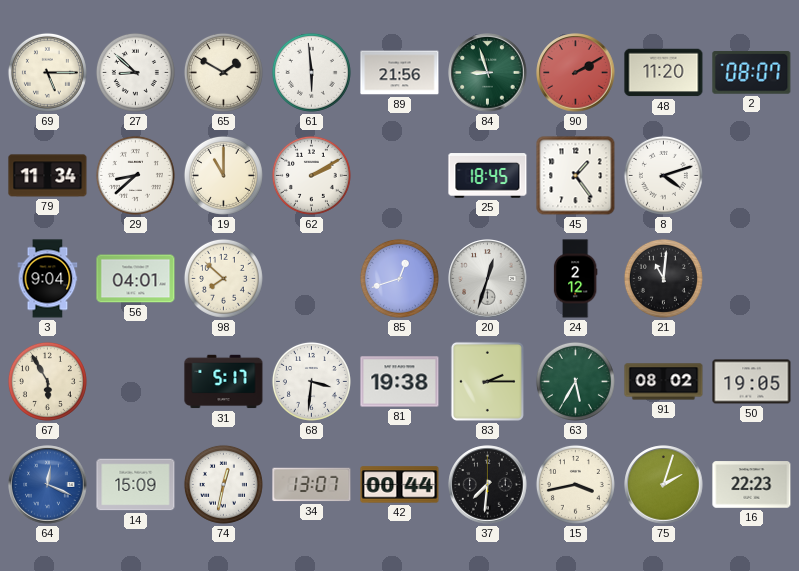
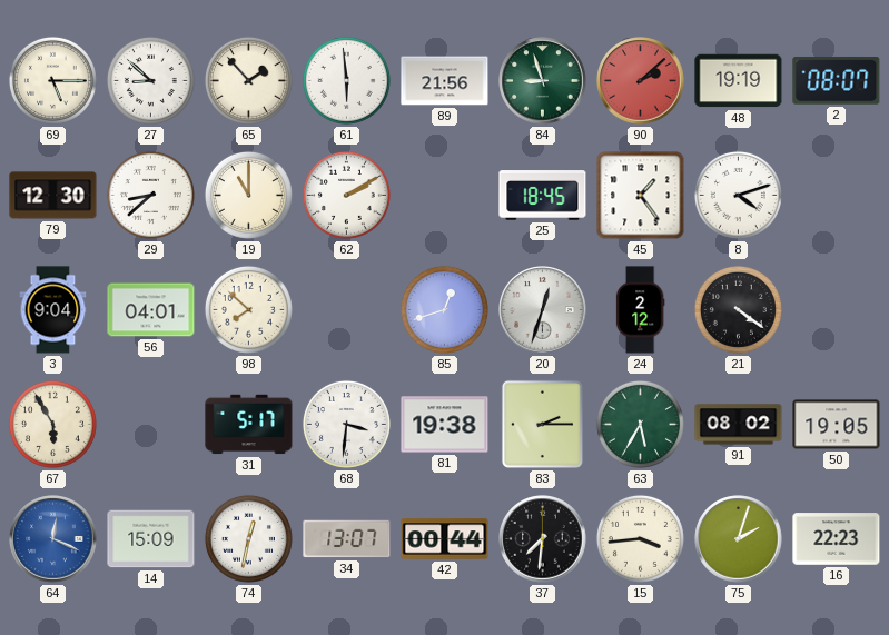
65: 1:50 -> 1:53
90: 2:10 -> 2:08
48: 11:20 -> 19:19
79: 11:34 -> 12:30
21: 11:01 -> 4:21
15: 3:43 -> 3:44
